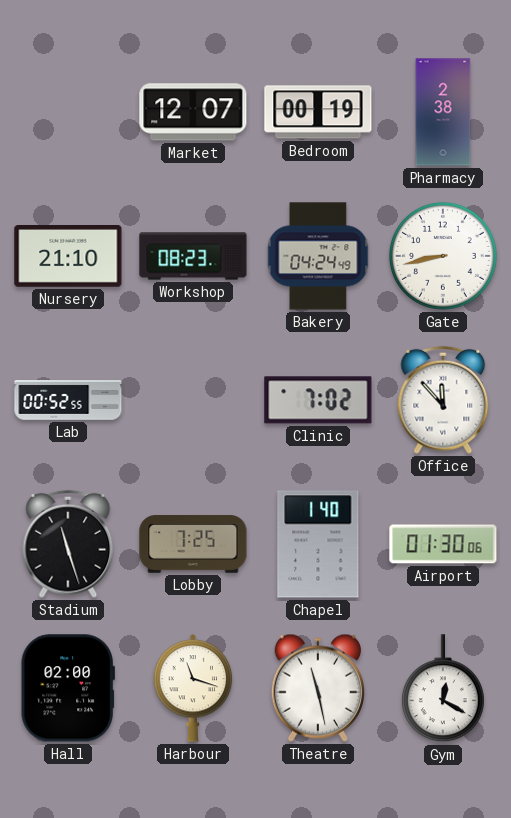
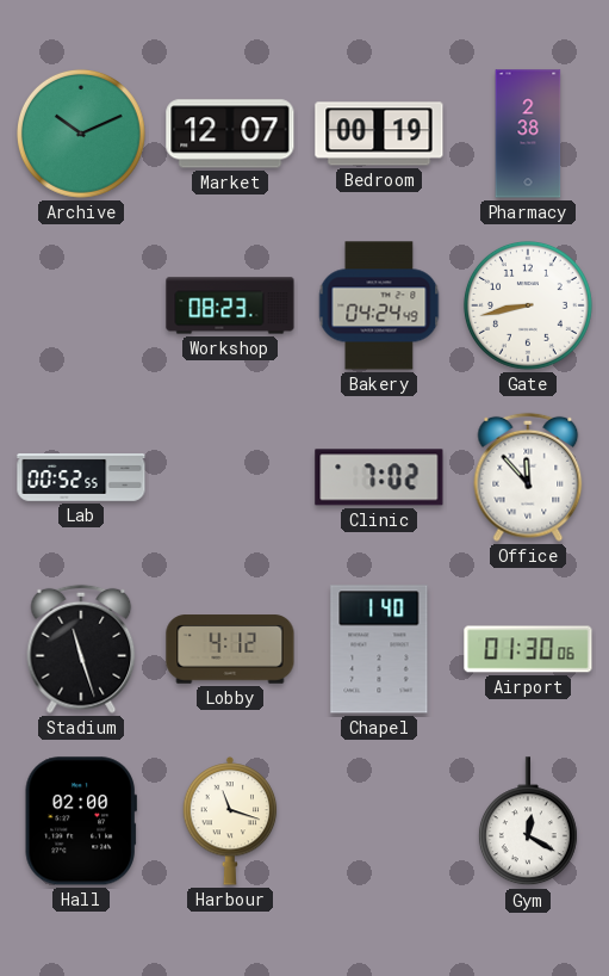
Archive: none -> 10:11
Nursery: 21:10 -> none
Lobby: 7:25 -> 4:12
Theatre: 11:28 -> none
